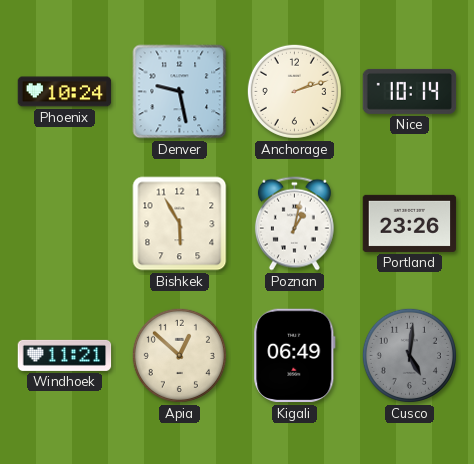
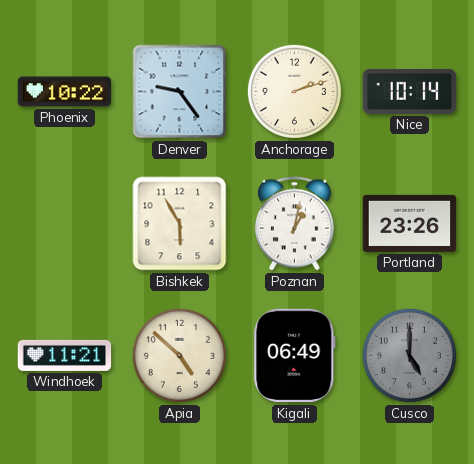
Phoenix: 10:24 -> 10:22
Denver: 9:28 -> 9:24
Apia: 12:52 -> 4:52
Cusco: 5:01 -> 5:00
